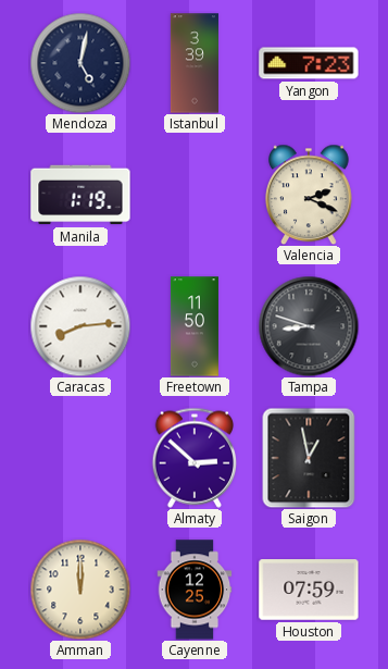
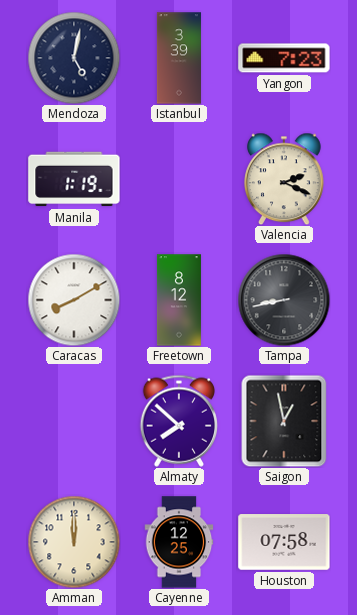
Caracas: 8:14 -> 8:10
Freetown: 11:50 -> 8:12
Tampa: 8:48 -> 8:43
Almaty: 2:52 -> 7:52
Houston: 07:59 -> 07:58
